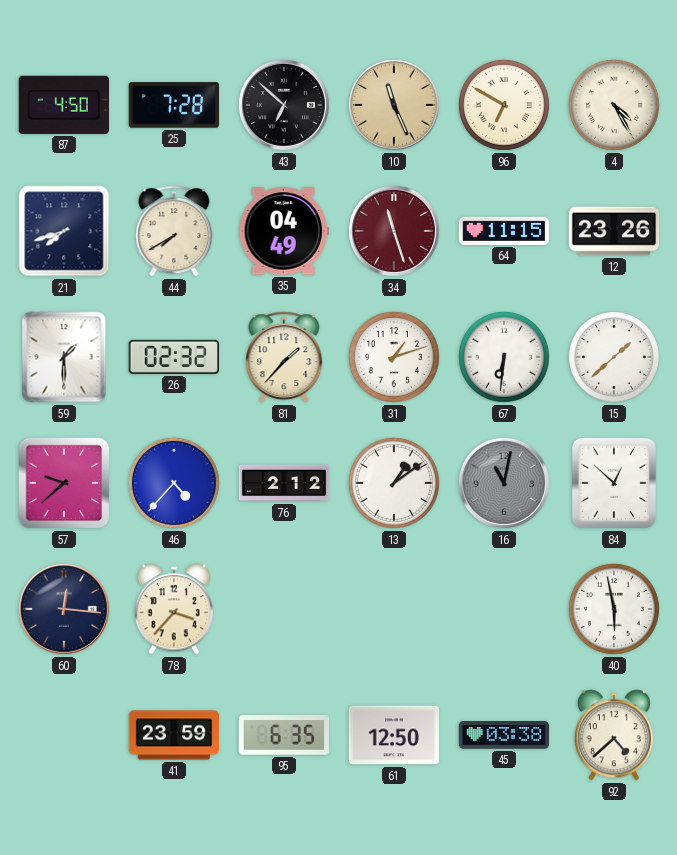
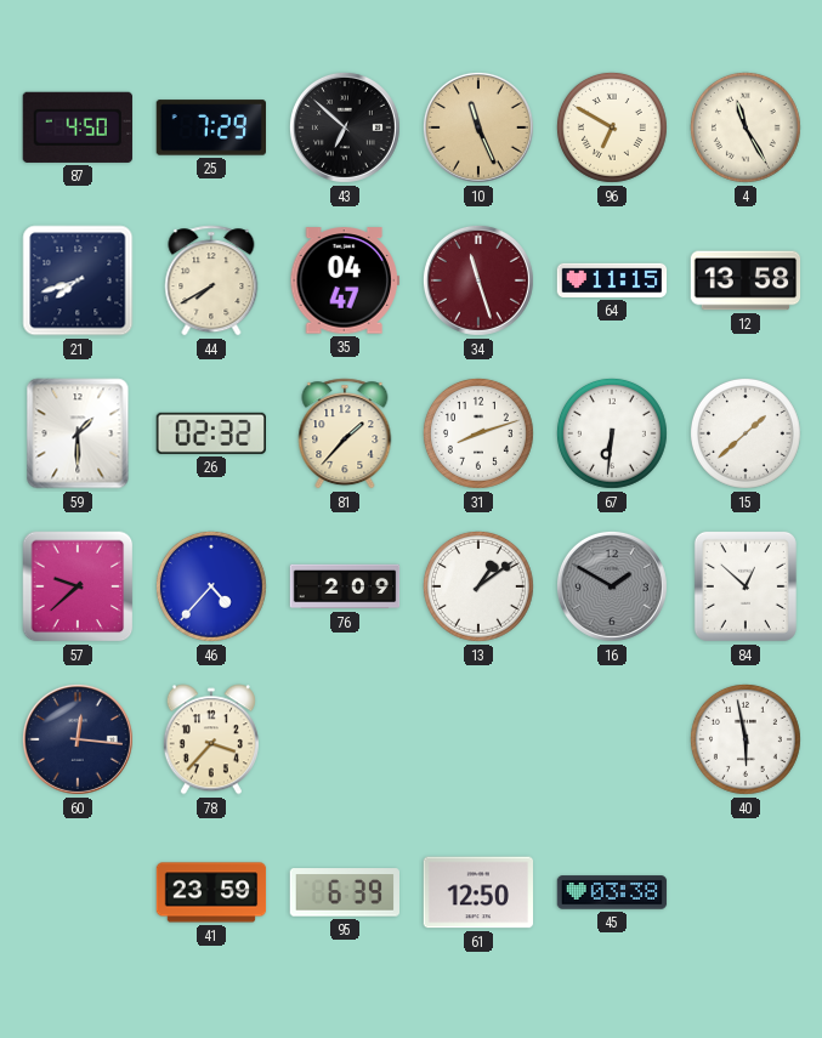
25: 7:28 -> 7:29
4: 4:25 -> 11:25
35: 04:49 -> 04:47
12: 23:26 -> 13:58
31: 1:12 -> 8:12
76: 2:12 -> 2:09
16: 11:02 -> 1:50
95: 6:35 -> 6:39
92: 4:38 -> none
